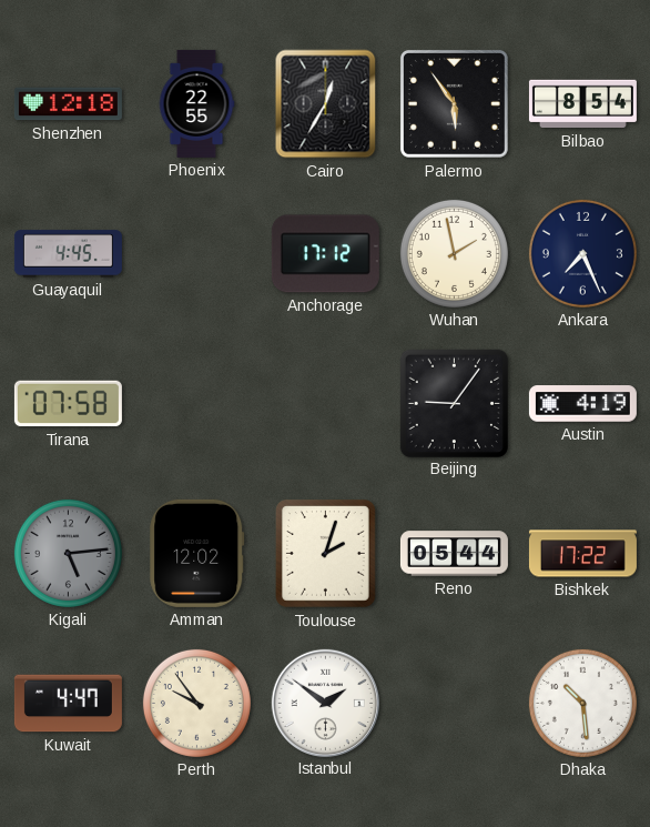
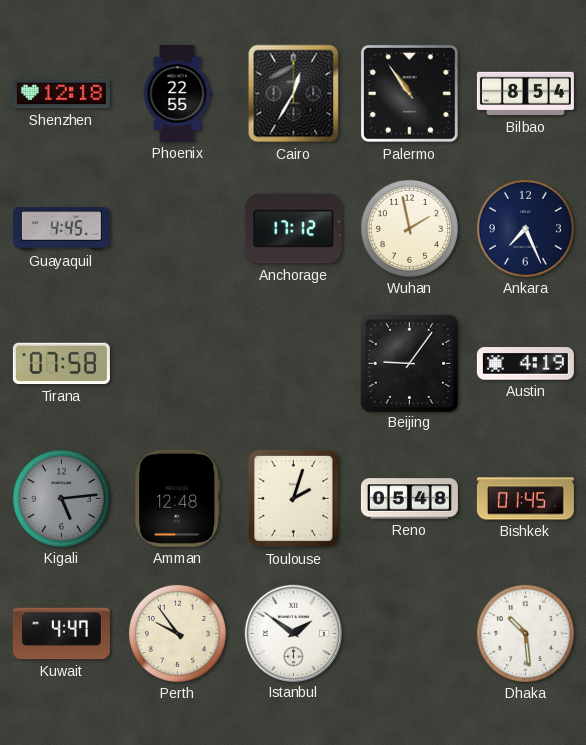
Palermo: 5:54 -> 10:54
Amman: 12:02 -> 12:48
Reno: 05:44 -> 05:48
Bishkek: 17:22 -> 01:45
